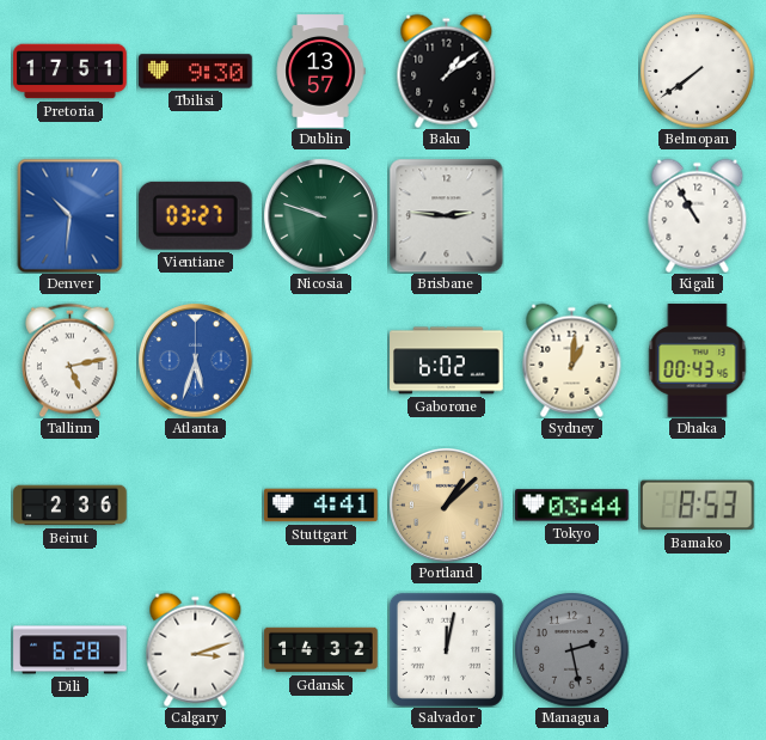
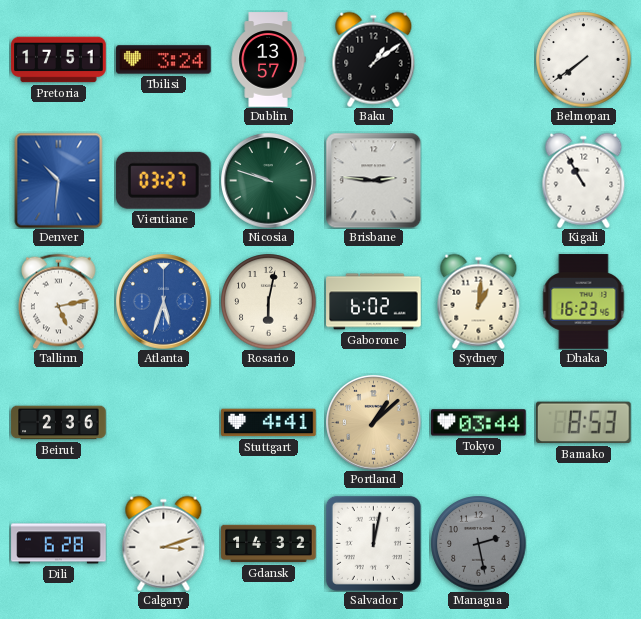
Tbilisi: 9:30 -> 3:24
Rosario: none -> 6:02
Dhaka: 00:43 -> 16:23
